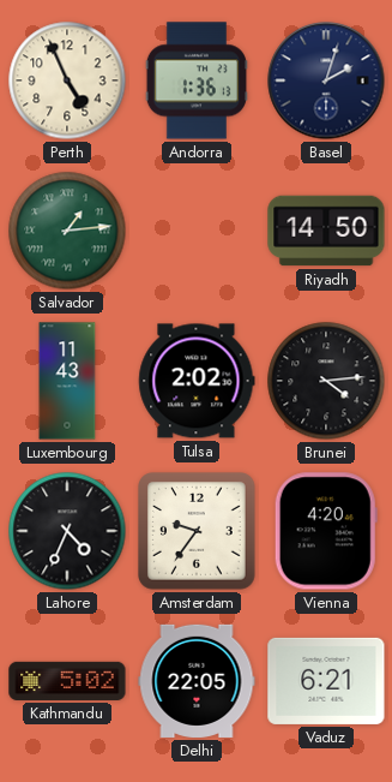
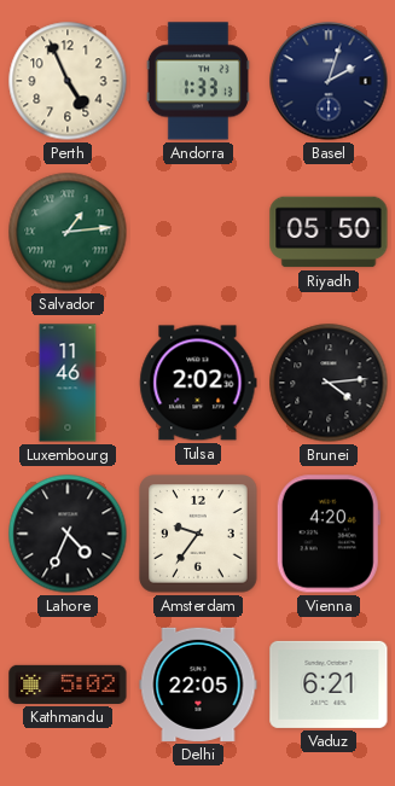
Andorra: 1:36 -> 1:33
Riyadh: 14:50 -> 05:50
Luxembourg: 11:43 -> 11:46
